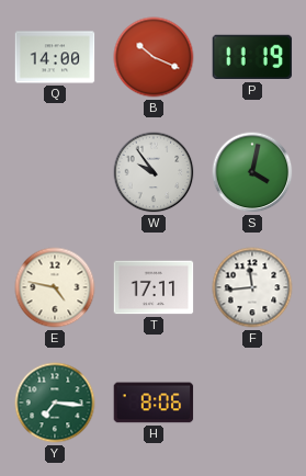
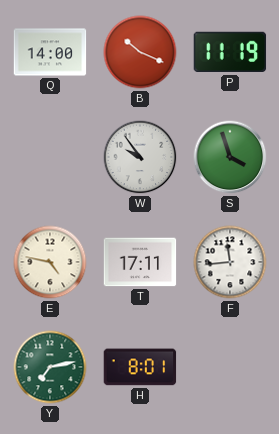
S: 4:02 -> 3:57
Y: 7:16 -> 7:13
H: 8:06 -> 8:01
